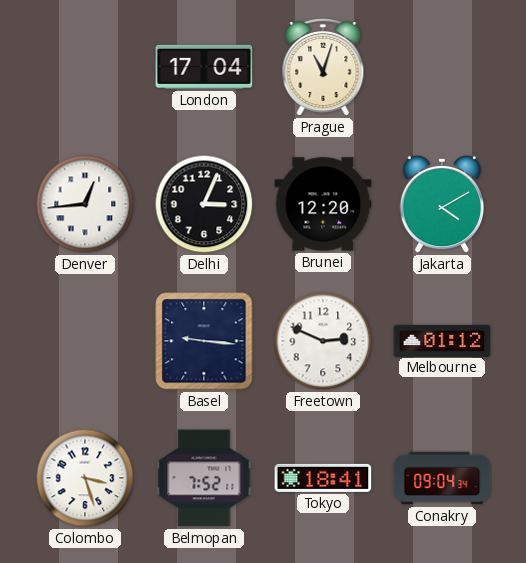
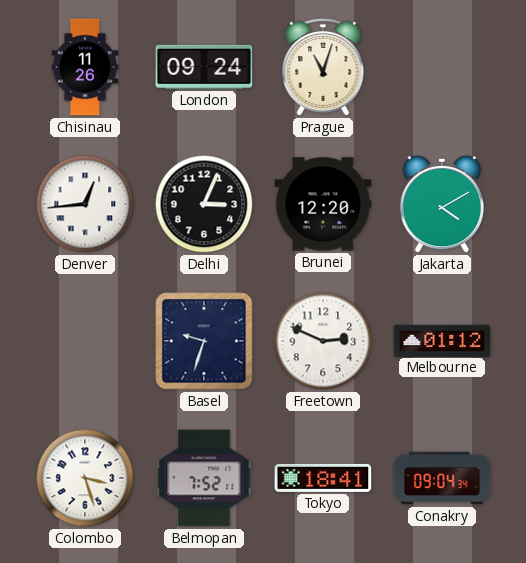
Chisinau: none -> 11:26
London: 17:04 -> 09:24
Basel: 9:16 -> 9:33
